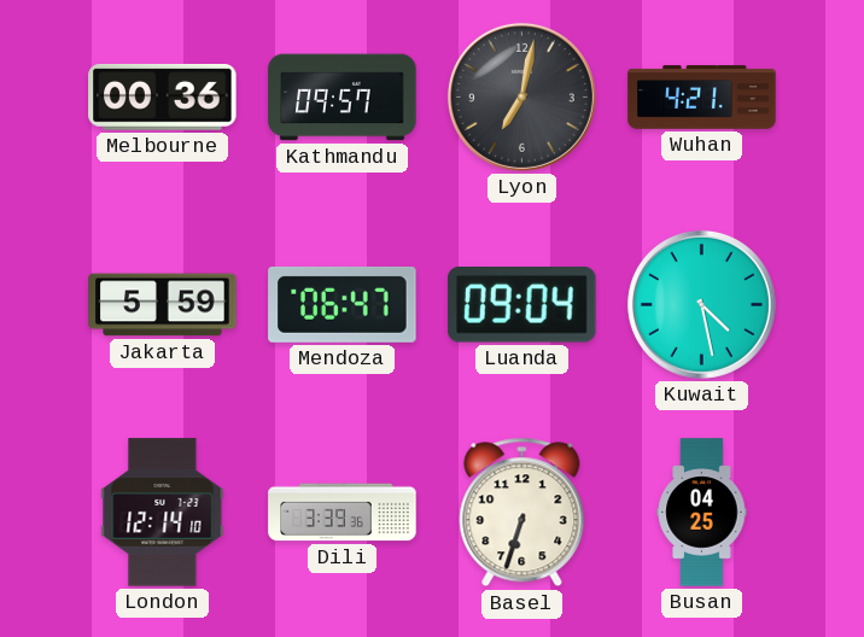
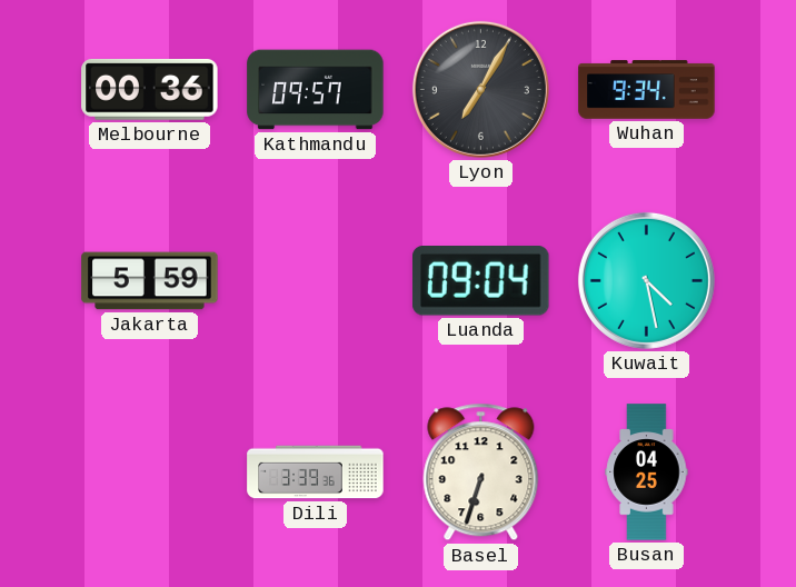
Lyon: 7:02 -> 7:05
Wuhan: 4:21 -> 9:34
Mendoza: 06:47 -> none
London: 12:14 -> none
